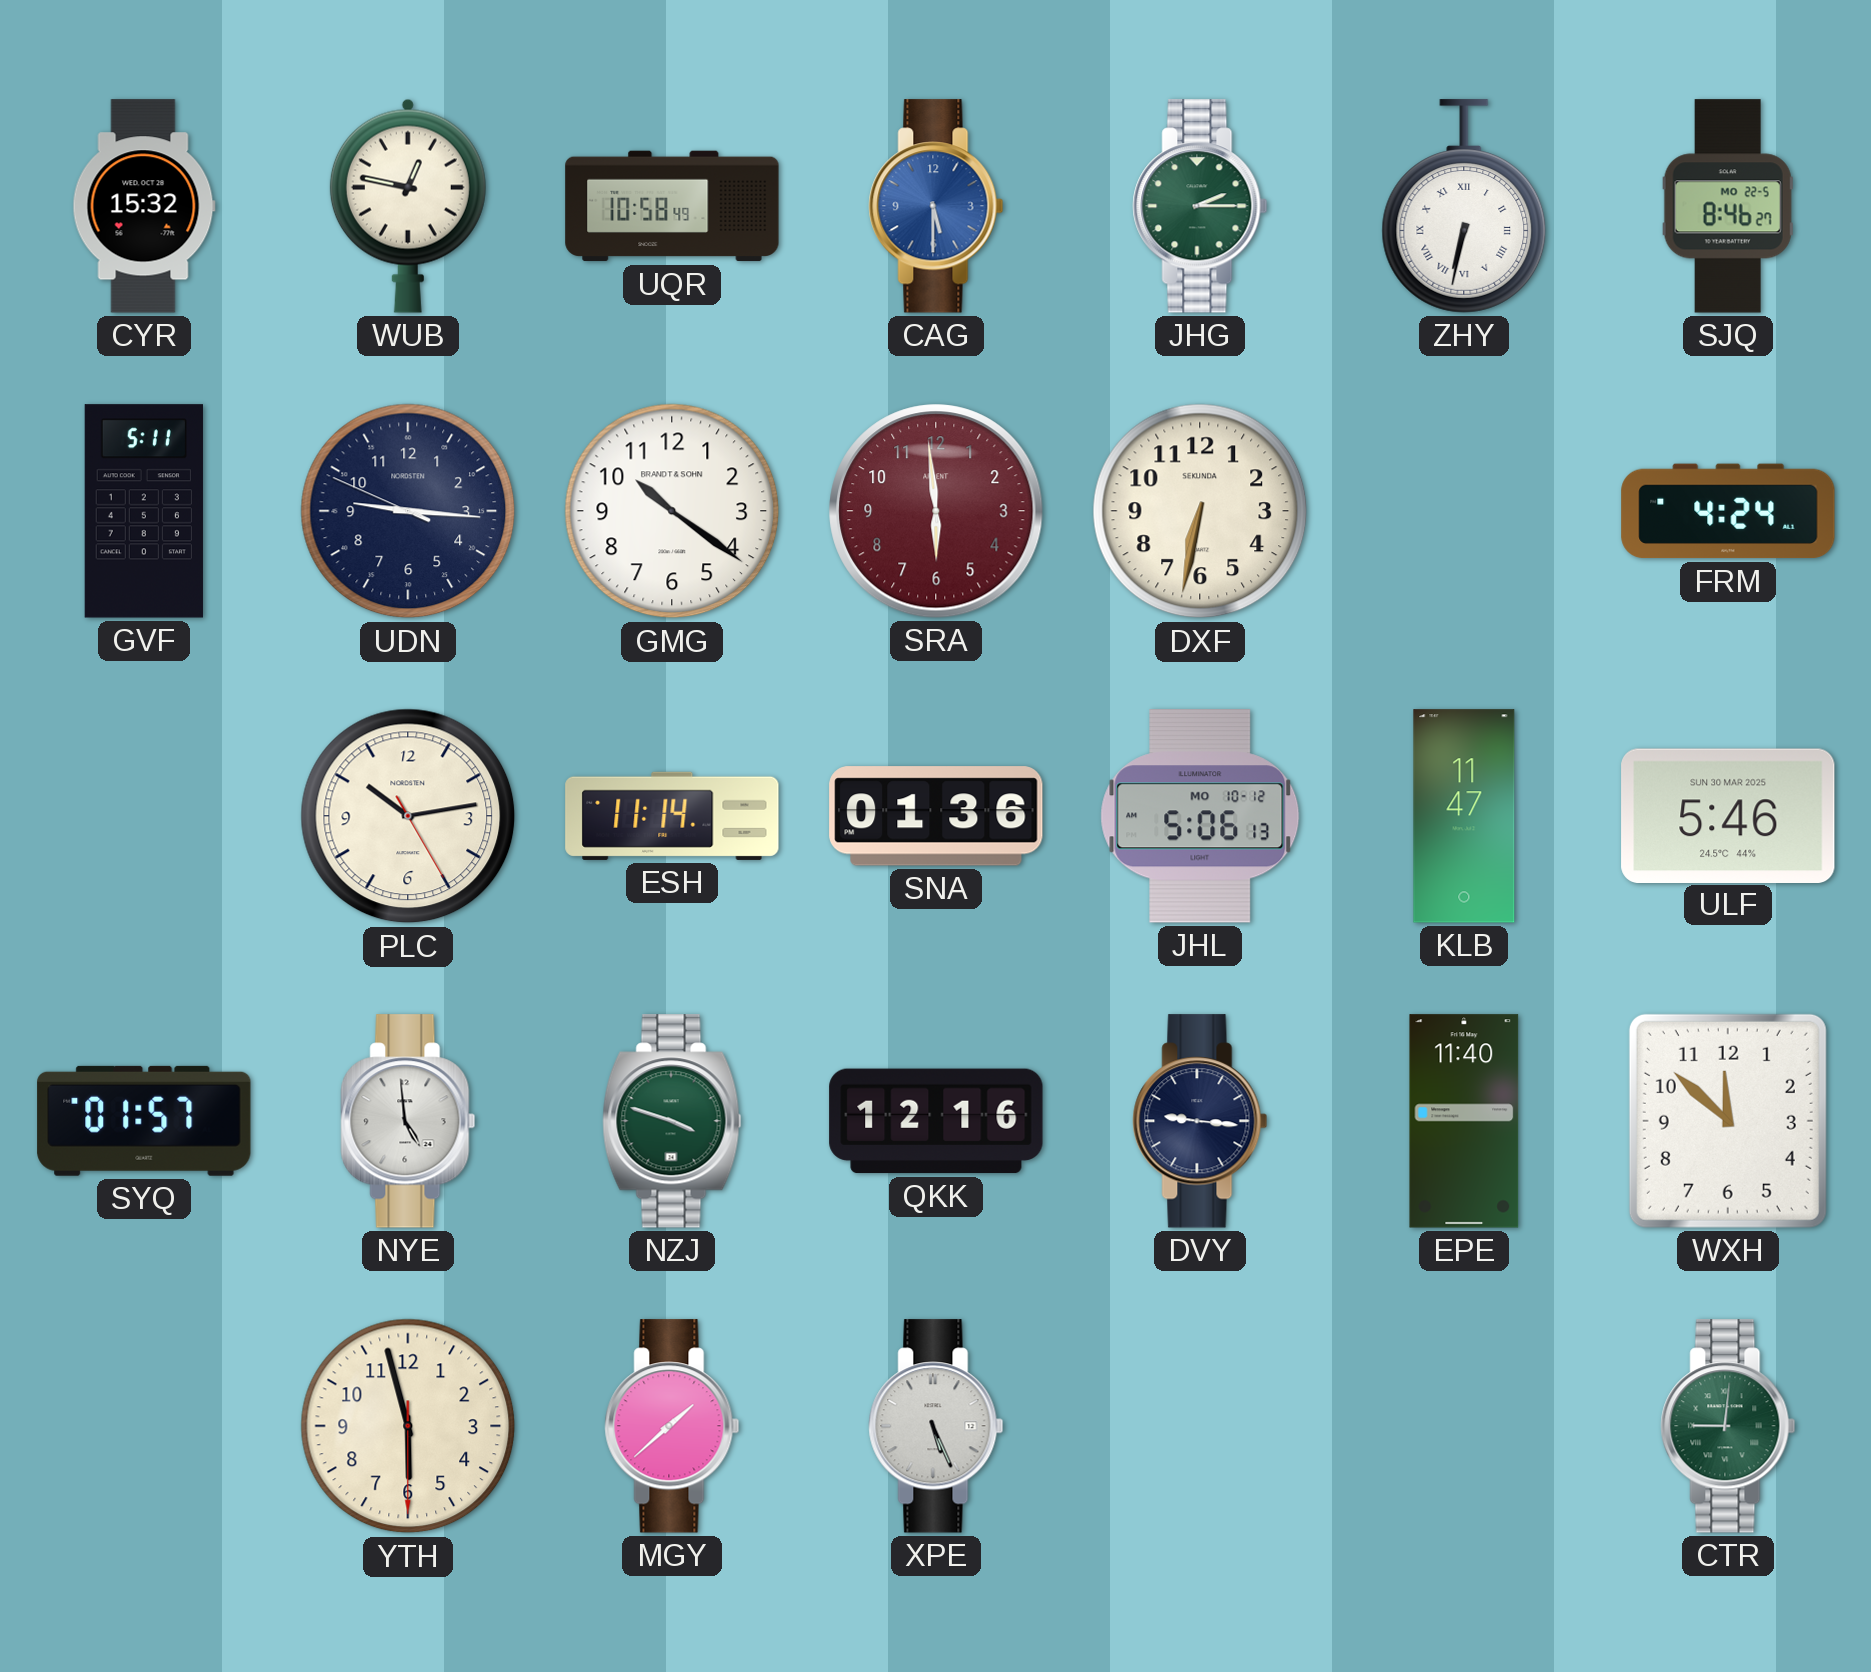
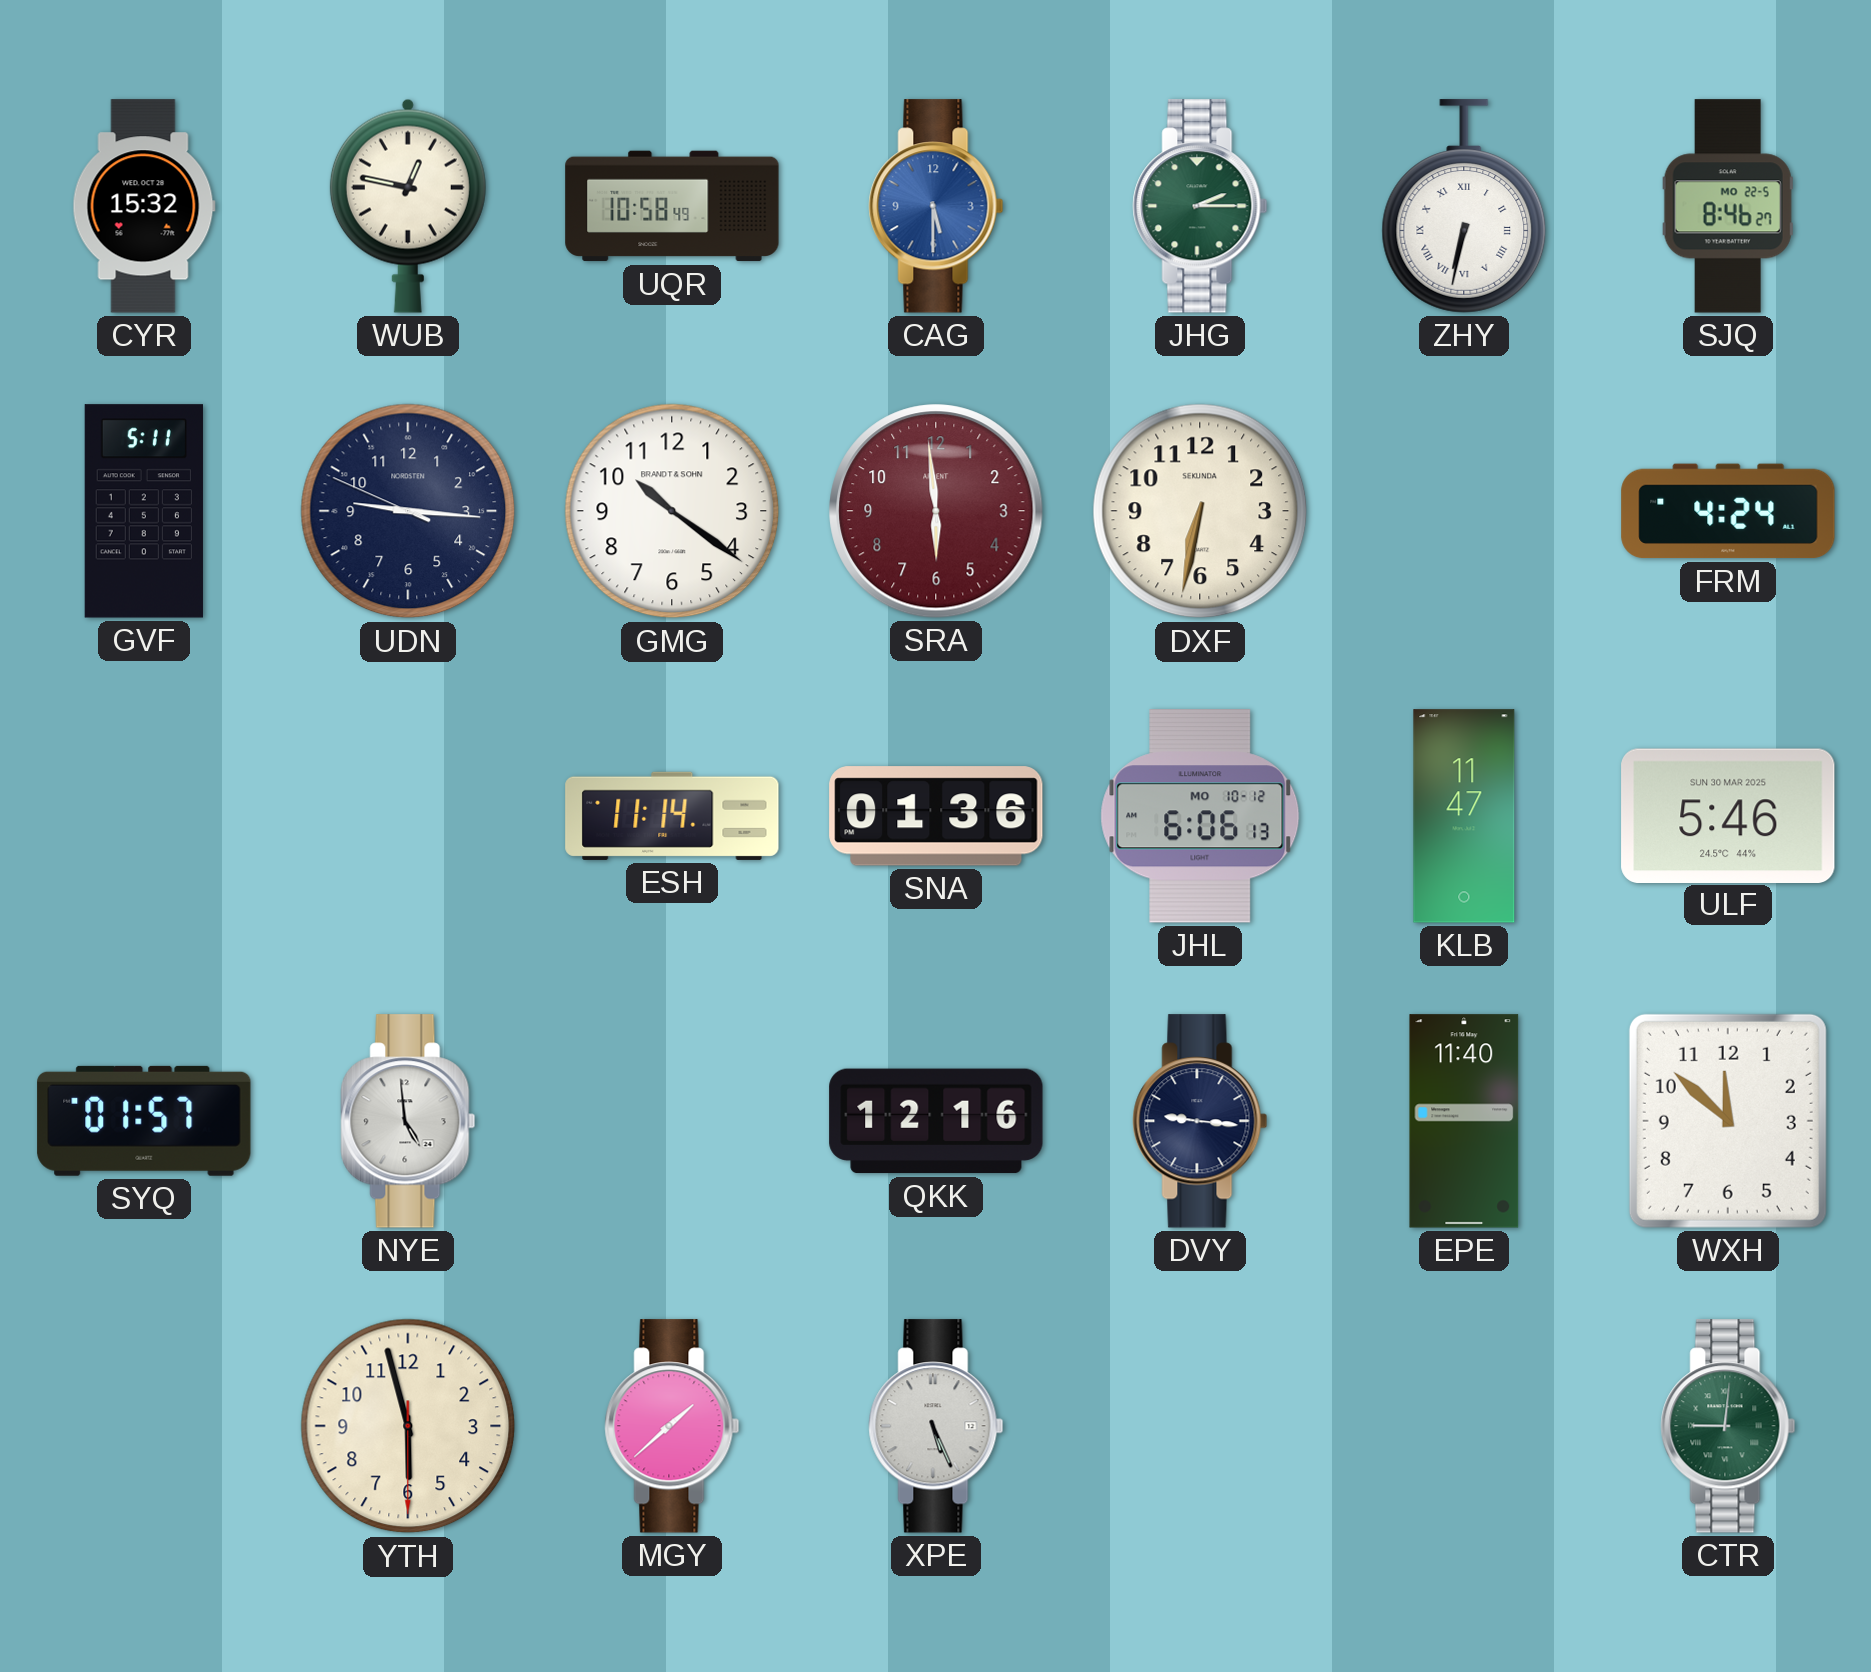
PLC: 10:13 -> none
JHL: 5:06 -> 6:06
NZJ: 3:48 -> none
